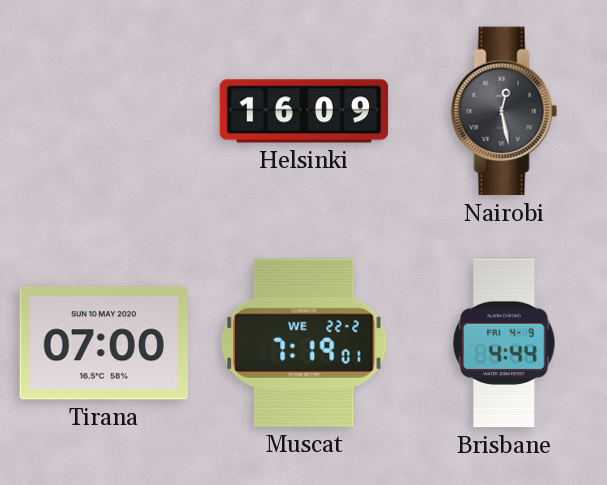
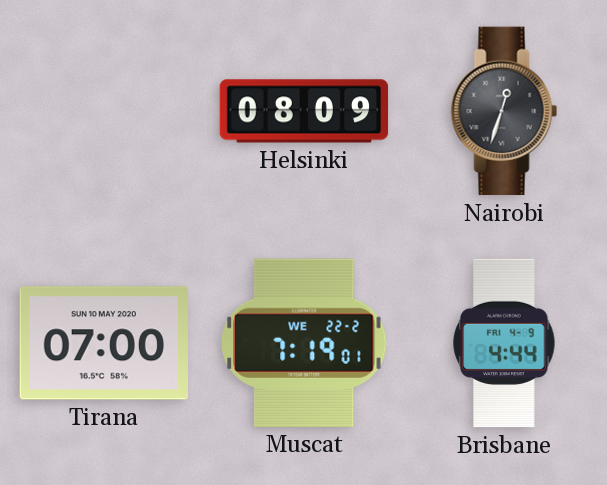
Helsinki: 16:09 -> 08:09
Nairobi: 12:28 -> 12:33
